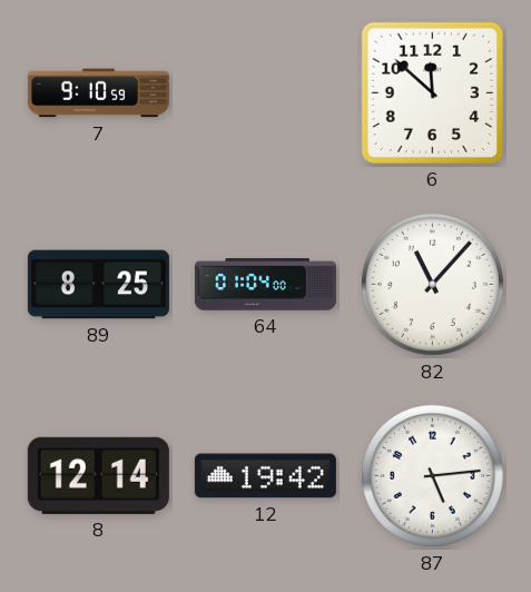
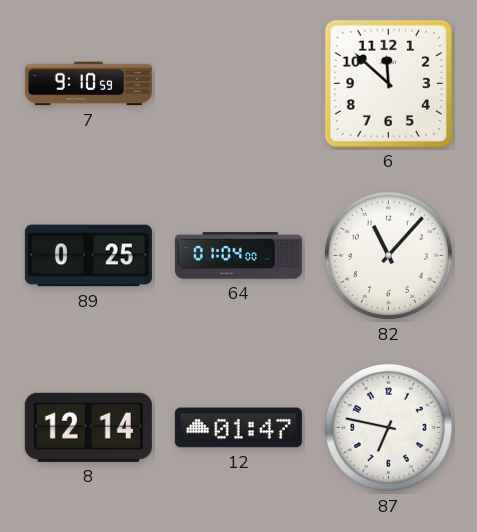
89: 8:25 -> 0:25
12: 19:42 -> 01:47
87: 5:14 -> 6:47
